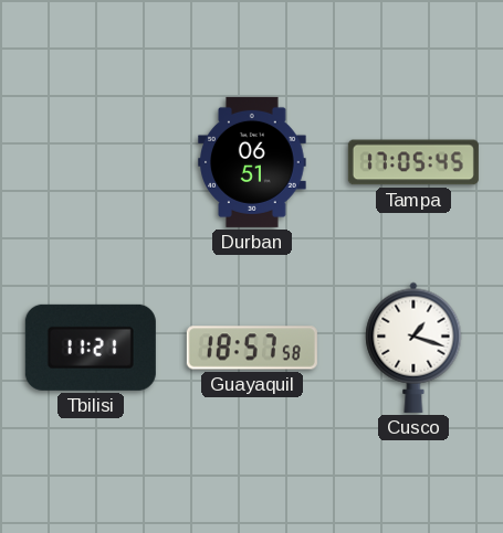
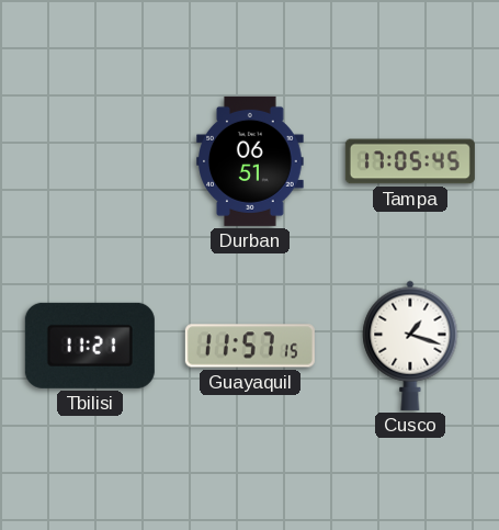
Guayaquil: 18:57 -> 11:57
